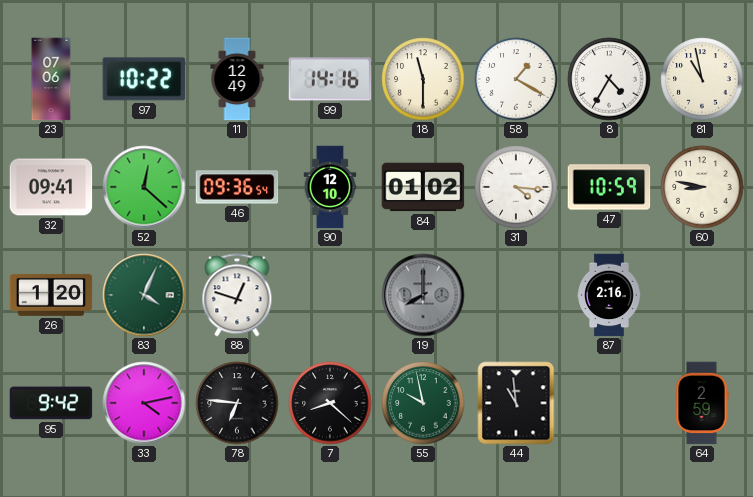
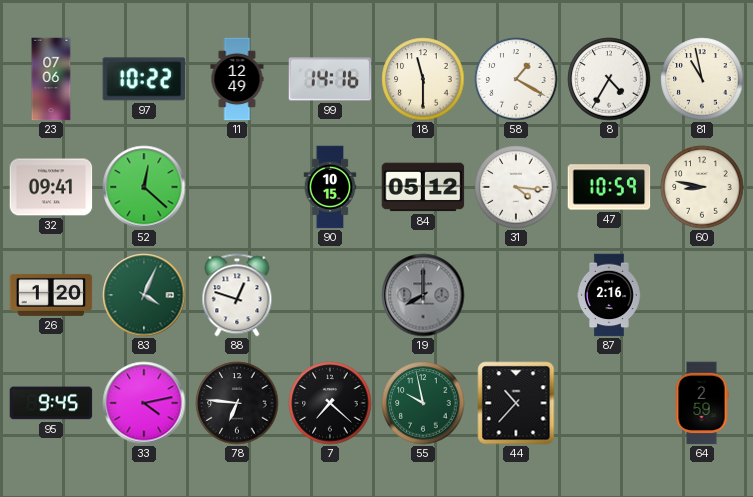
46: 09:36 -> none
90: 12:10 -> 10:15
84: 01:02 -> 05:12
95: 9:42 -> 9:45
7: 8:22 -> 7:22
44: 10:59 -> 10:37
